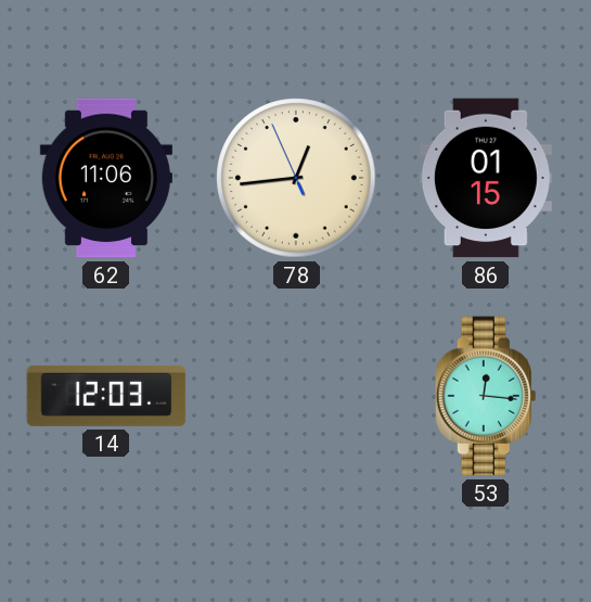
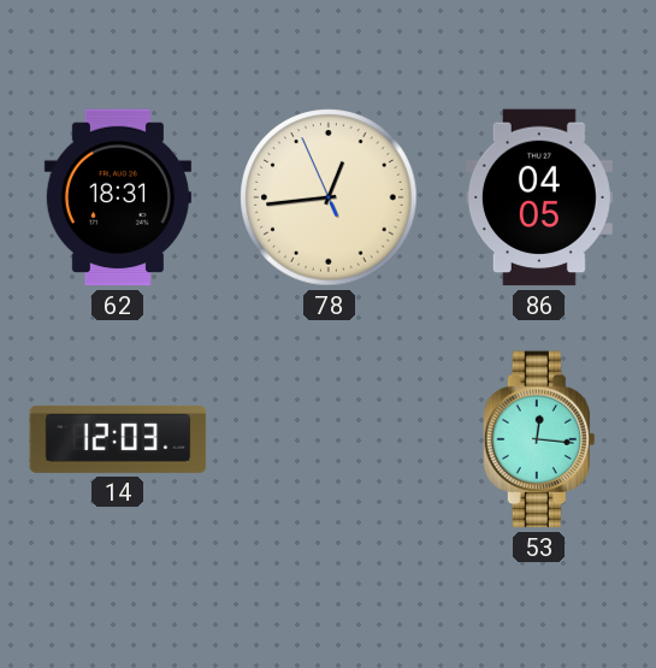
62: 11:06 -> 18:31
86: 01:15 -> 04:05
